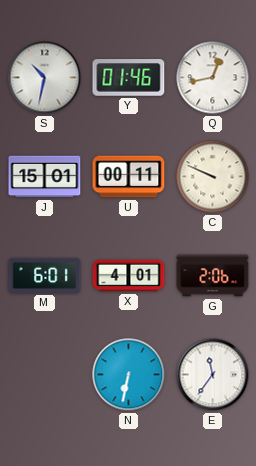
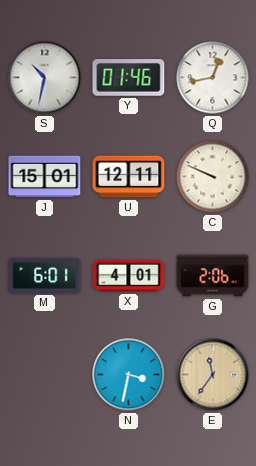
U: 00:11 -> 12:11
N: 6:32 -> 3:32
E dial: white -> champagne
